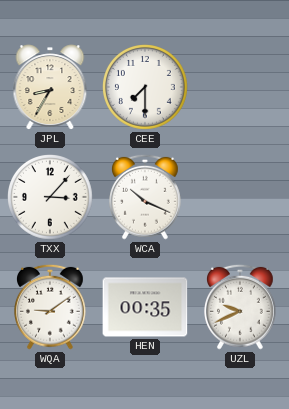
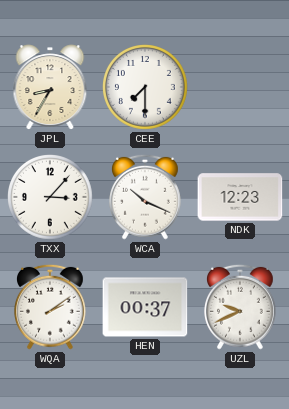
NDK: none -> 12:23
WQA: 9:09 -> 2:09
HEN: 00:35 -> 00:37
